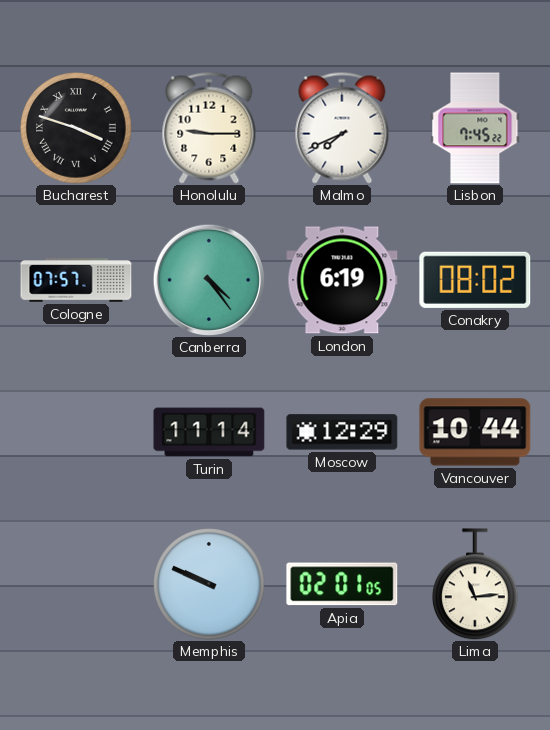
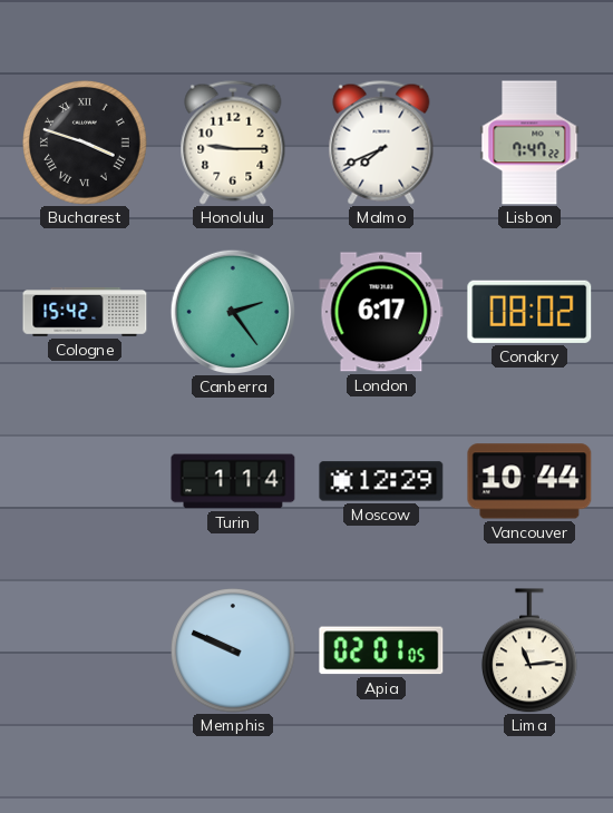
Lisbon: 7:45 -> 7:47
Cologne: 07:57 -> 15:42
Canberra: 4:24 -> 2:24
London: 6:19 -> 6:17
Turin: 11:14 -> 1:14
